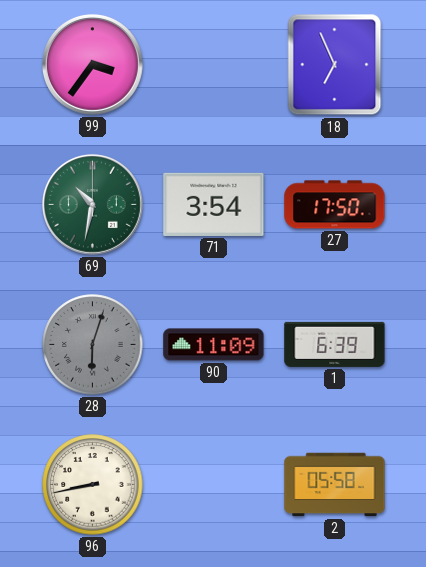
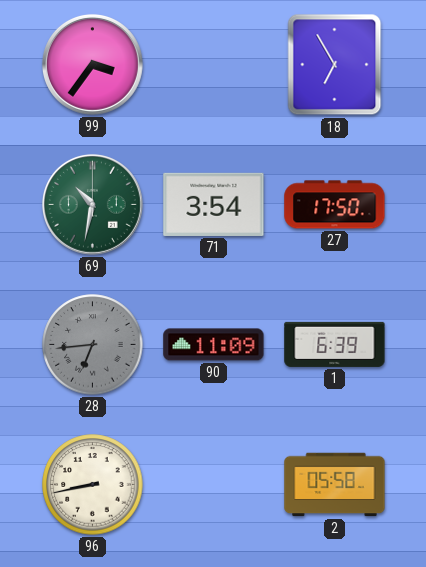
18: 6:56 -> 6:55
28: 6:03 -> 6:44
